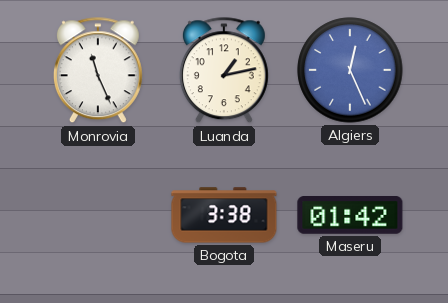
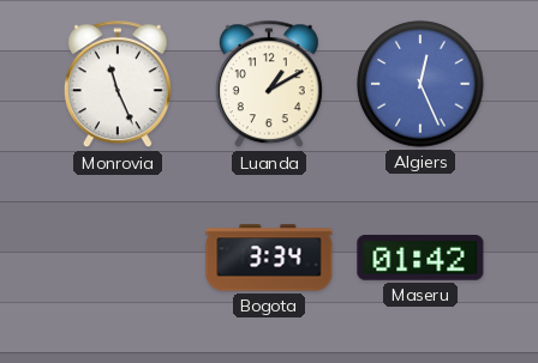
Luanda: 1:13 -> 1:10
Bogota: 3:38 -> 3:34
